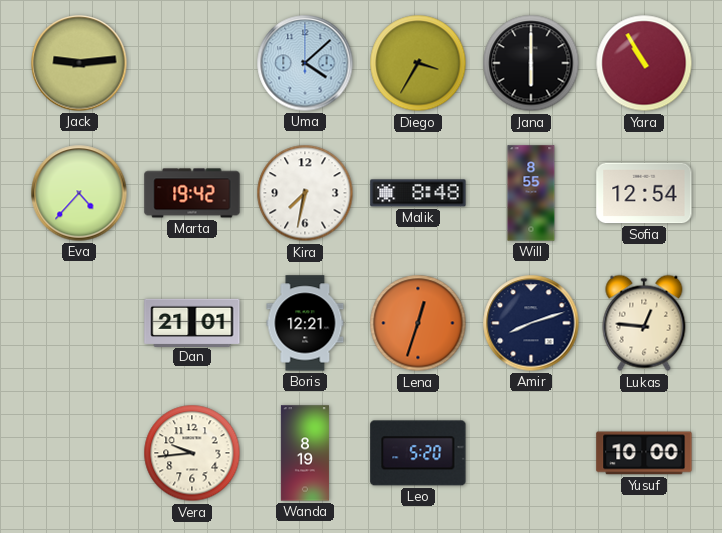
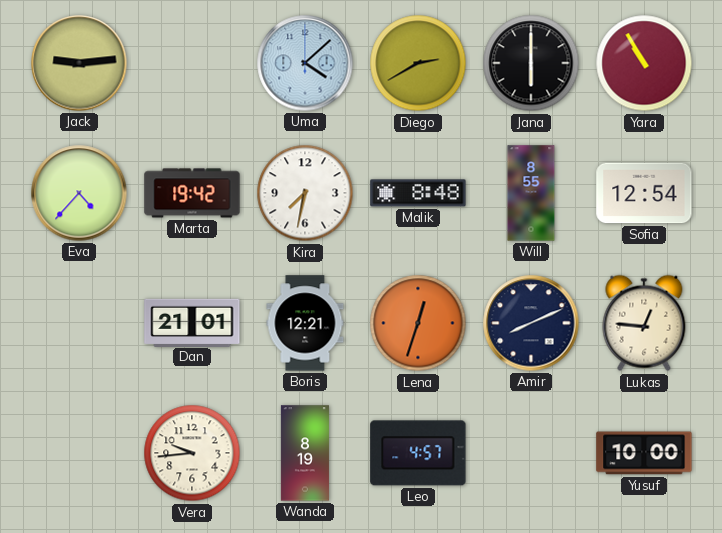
Diego: 3:35 -> 2:40
Amir: 8:12 -> 8:11
Leo: 5:20 -> 4:57
